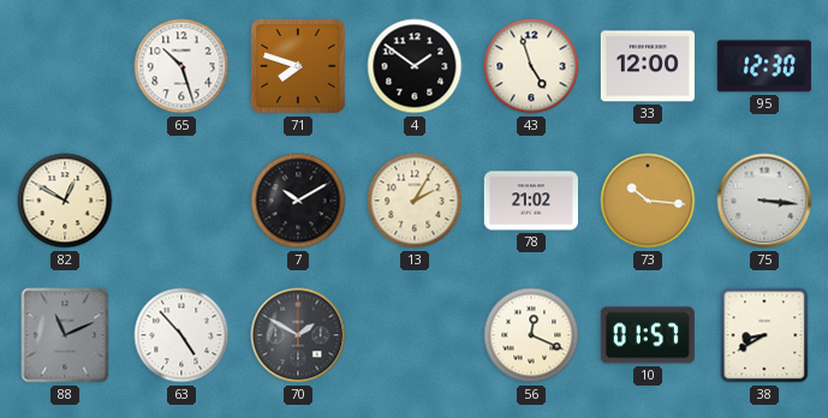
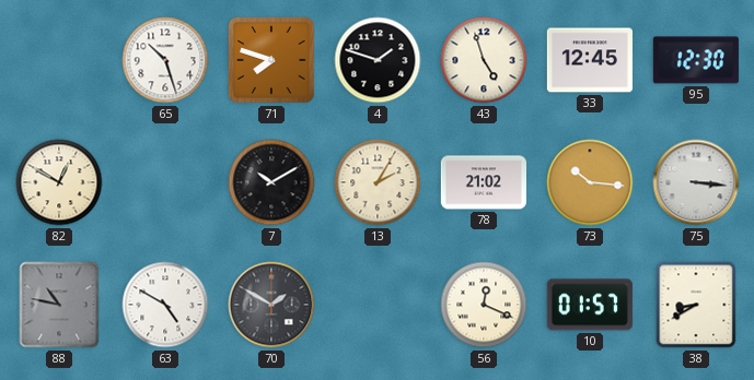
4: 1:51 -> 1:48
33: 12:00 -> 12:45
88: 11:11 -> 10:47
63: 4:53 -> 4:50
